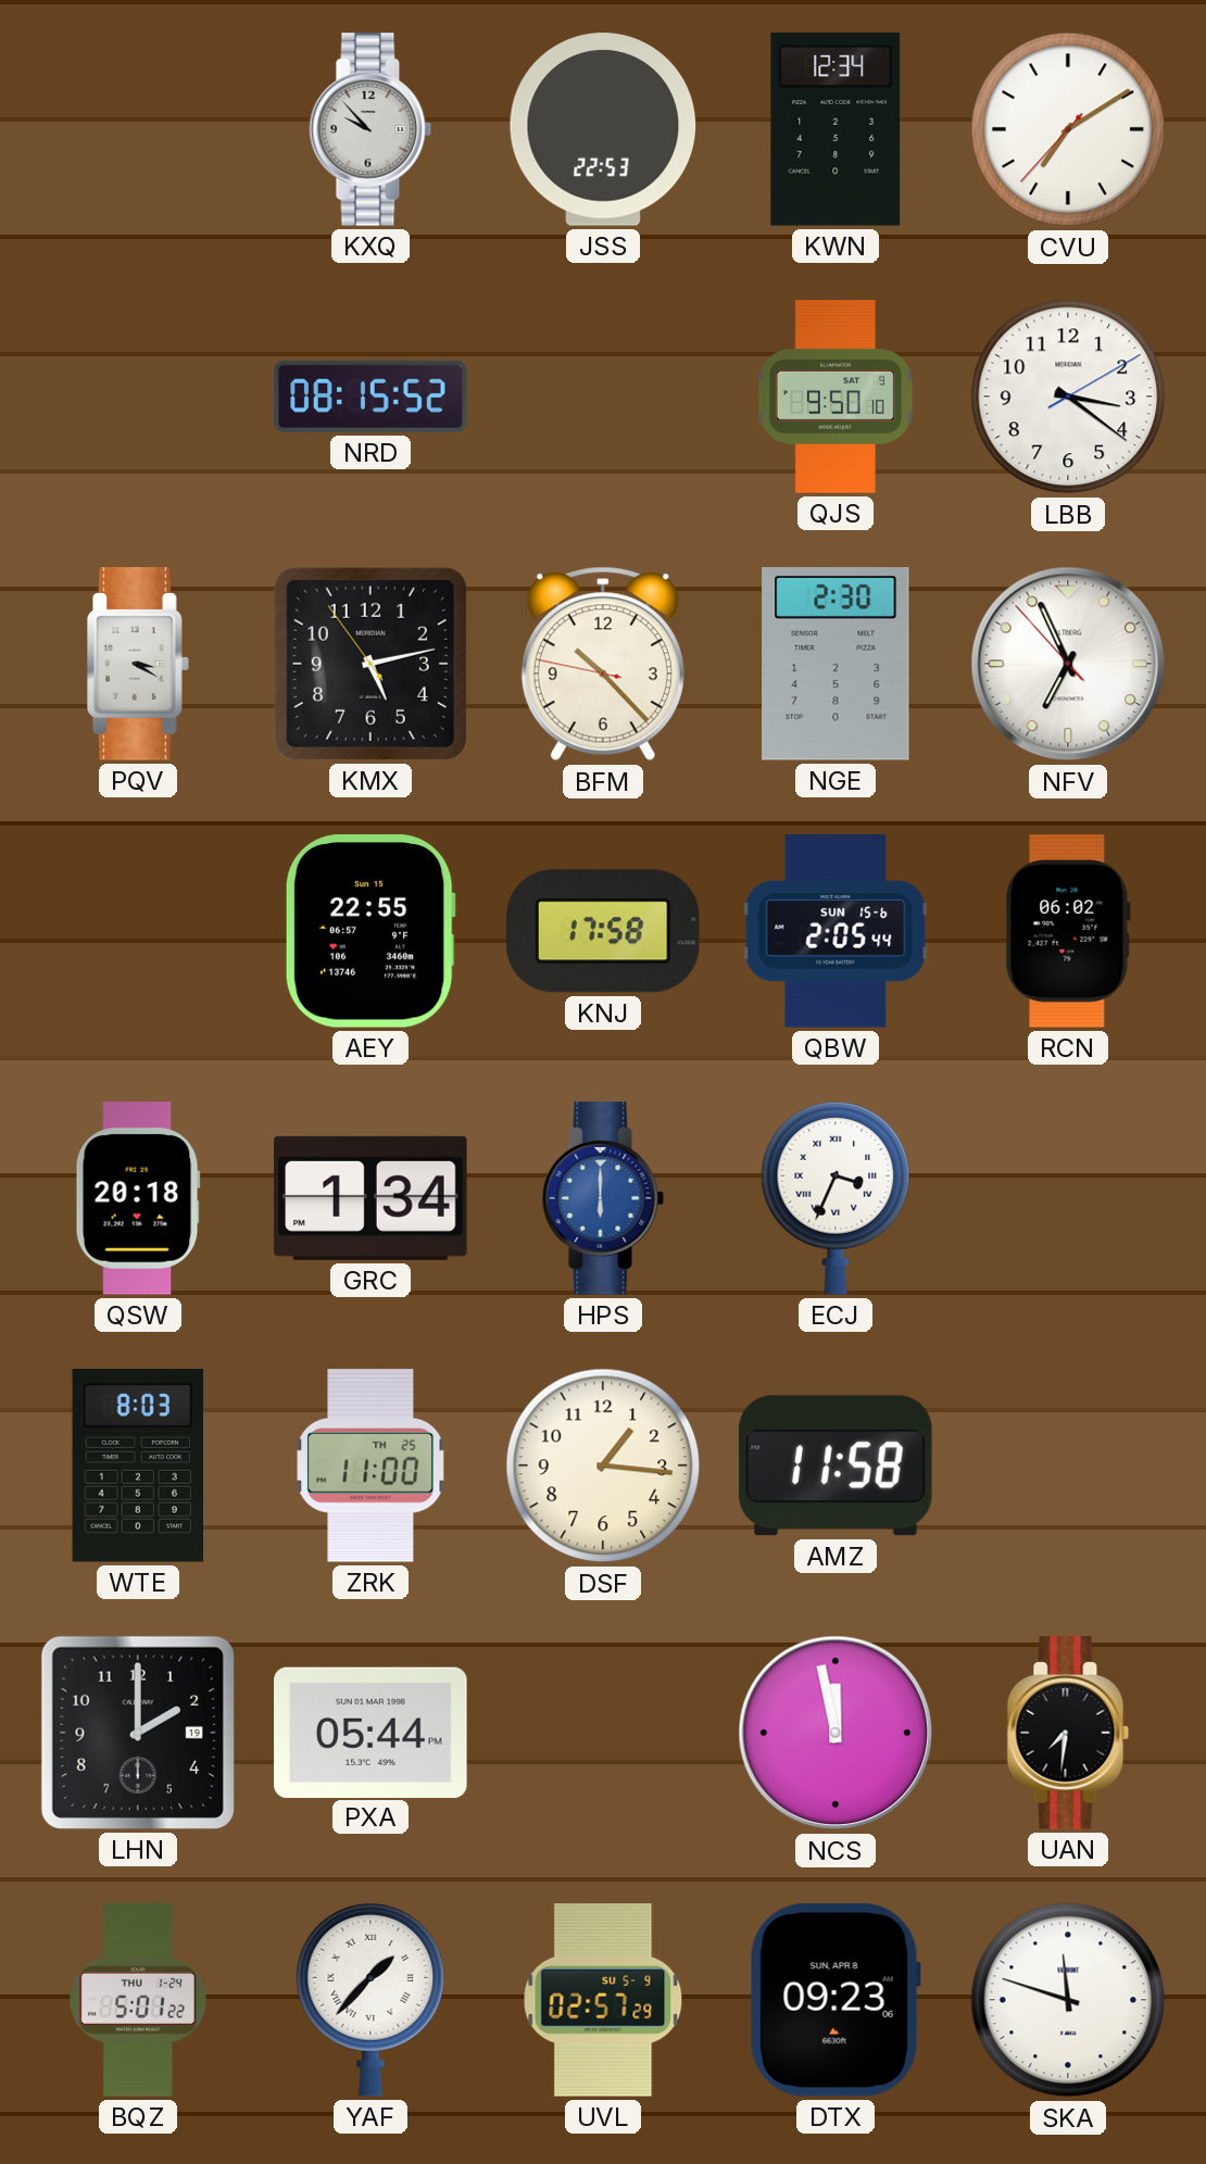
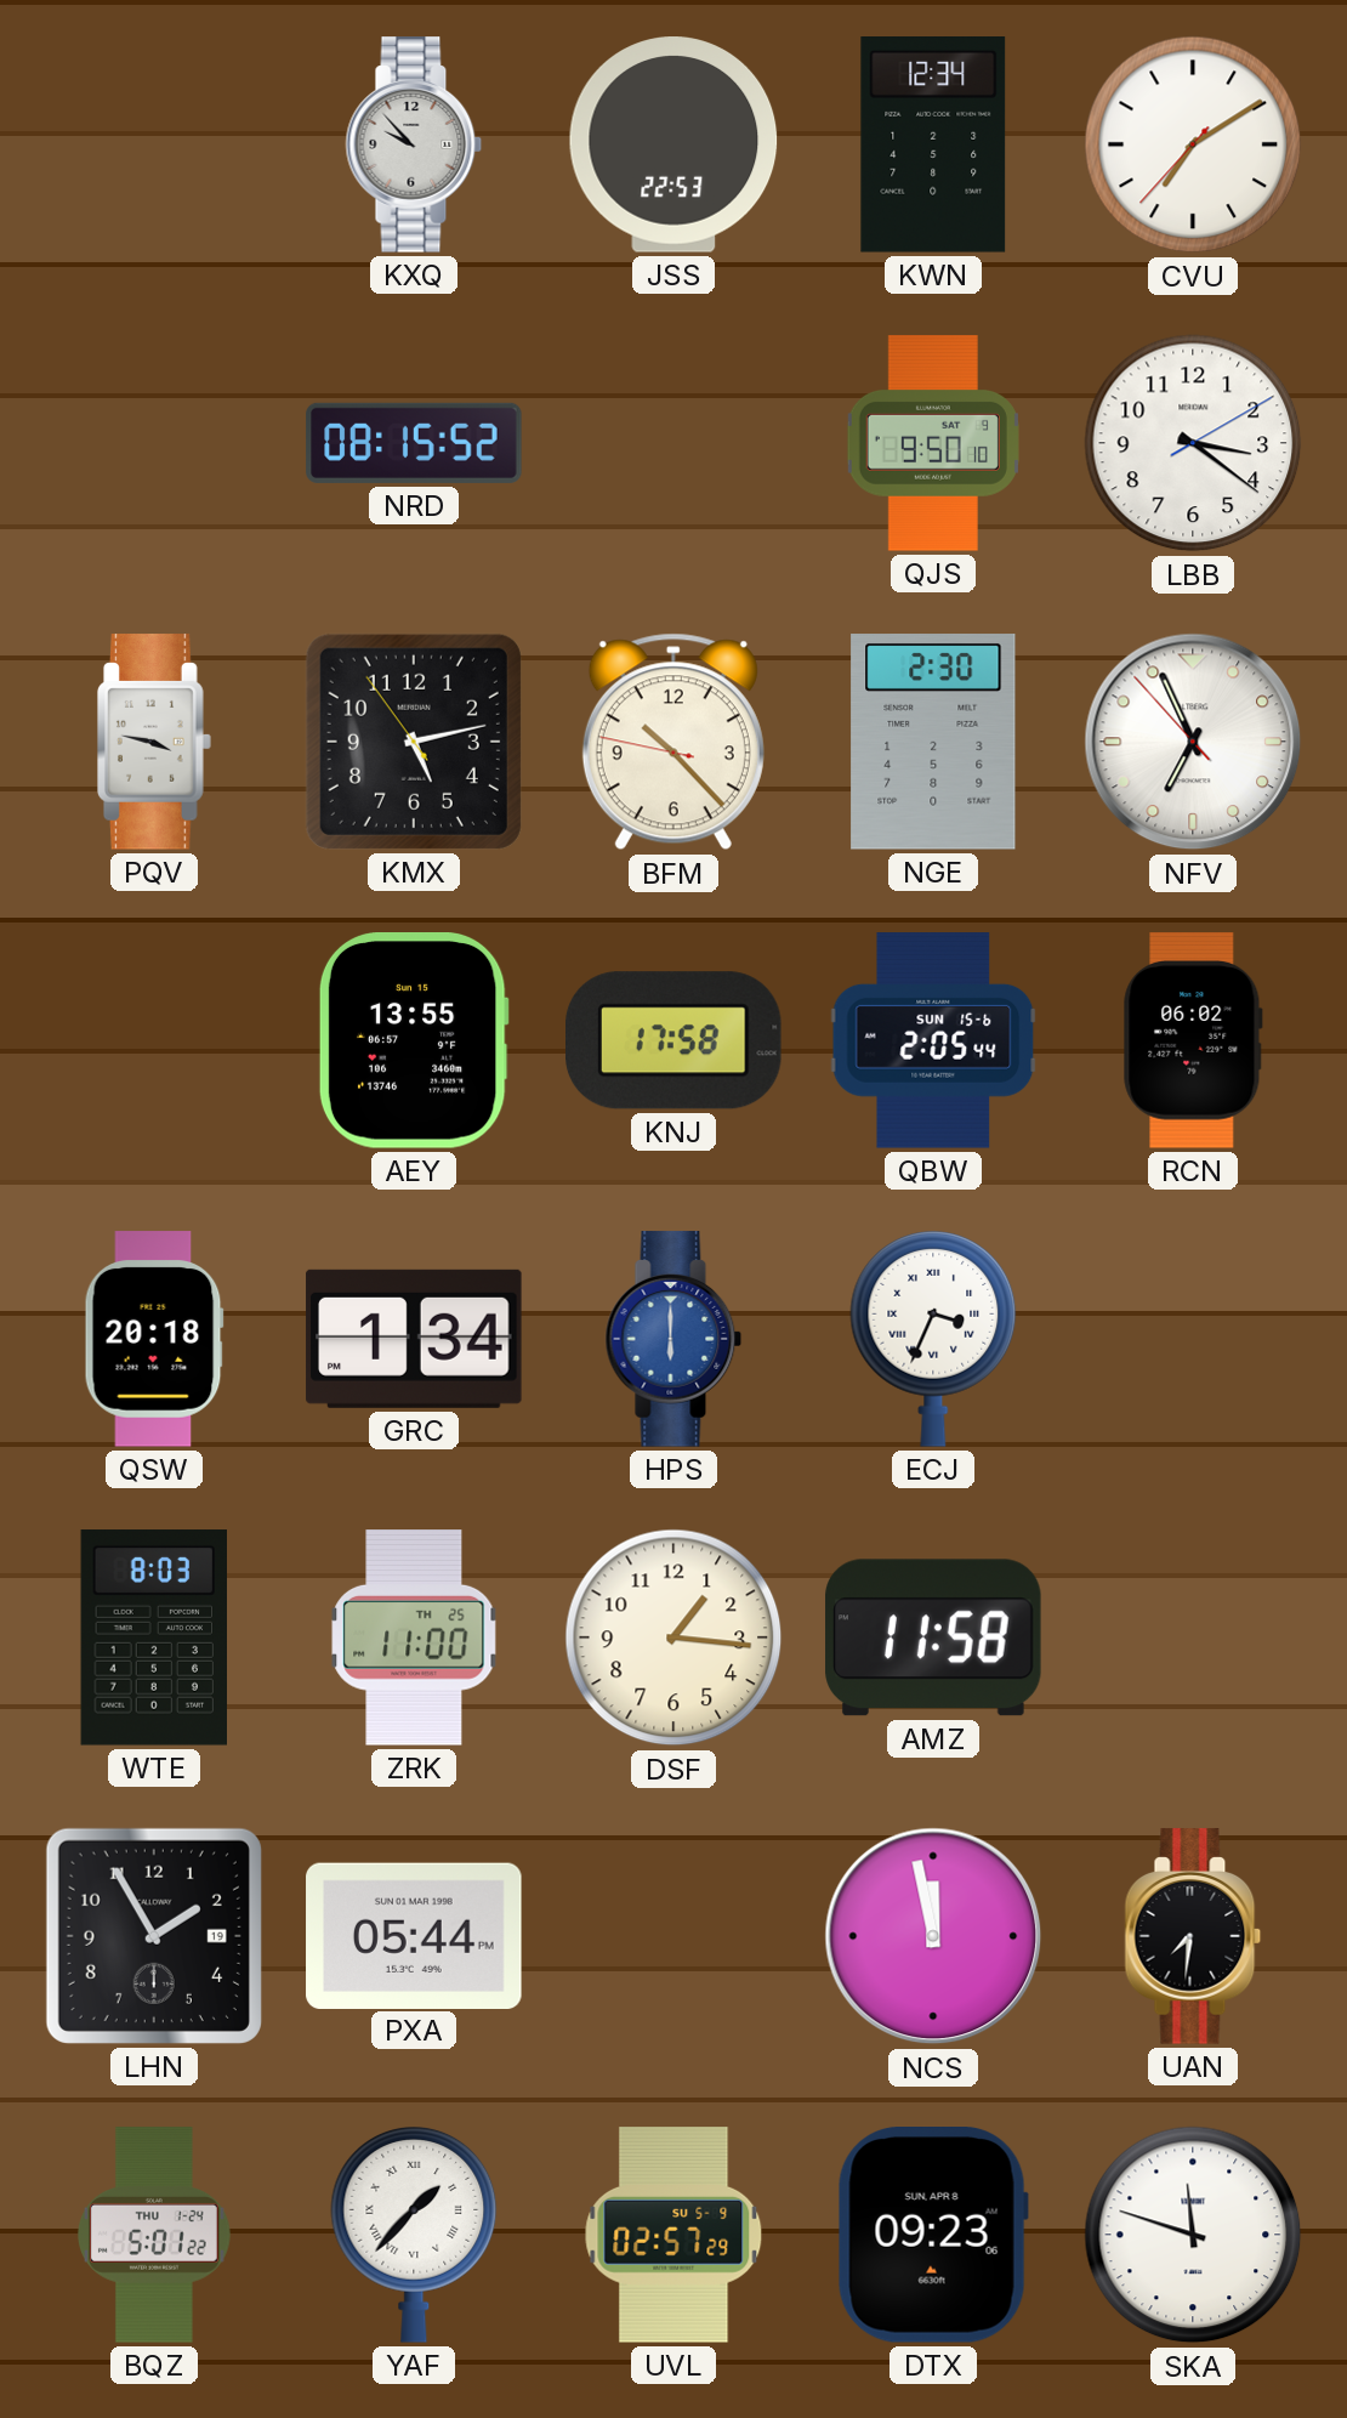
PQV: 3:20 -> 3:47
AEY: 22:55 -> 13:55
LHN: 2:00 -> 1:55
